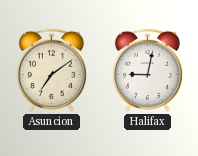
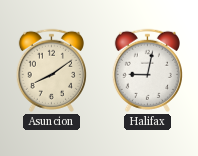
Asuncion: 7:09 -> 8:09
